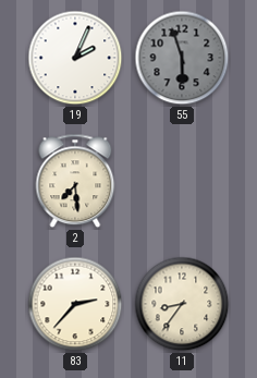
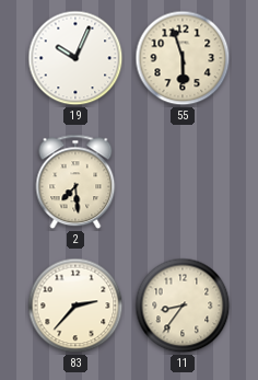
19: 2:04 -> 10:04
55 dial: grey -> cream
